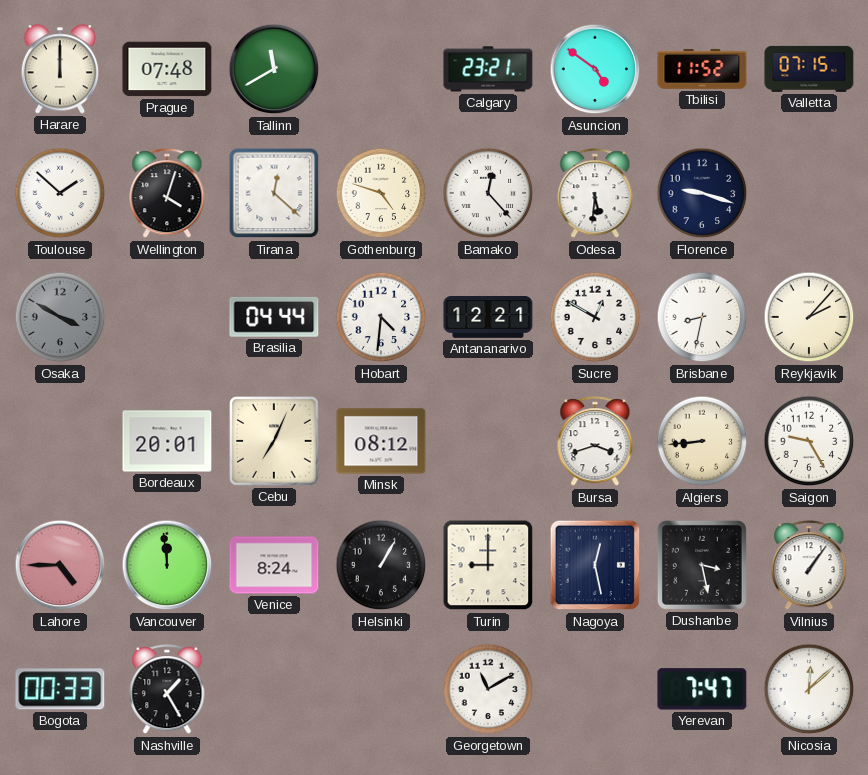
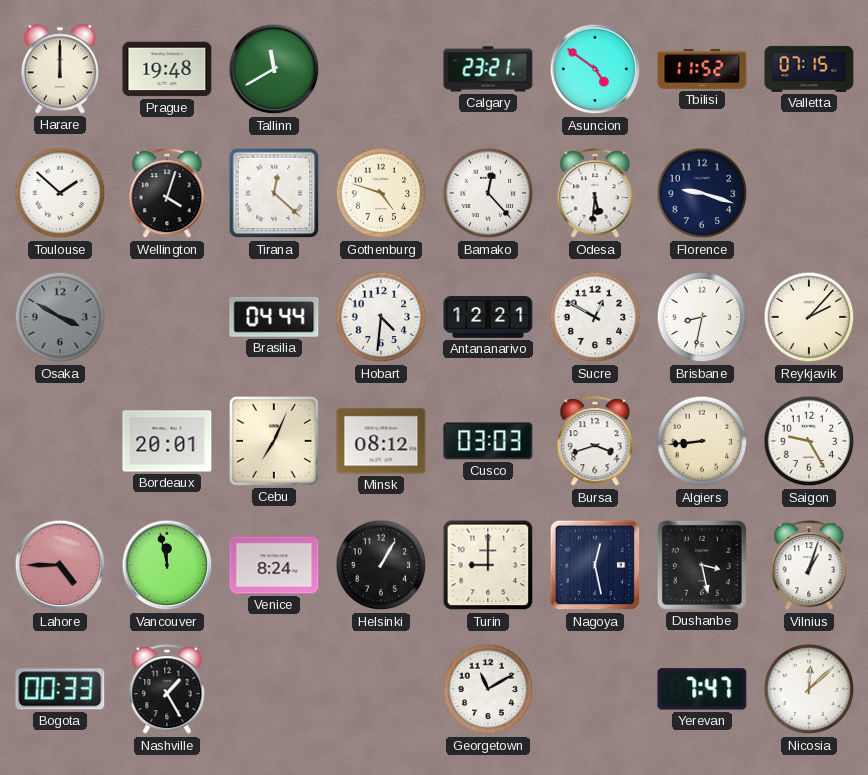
Prague: 07:48 -> 19:48
Cusco: none -> 03:03
Vancouver: 11:59 -> 11:58
Vilnius: 1:06 -> 1:03
